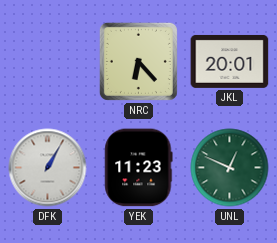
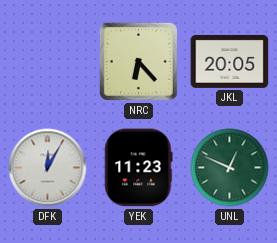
JKL: 20:01 -> 20:05
DFK: 1:05 -> 12:05
